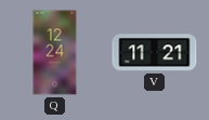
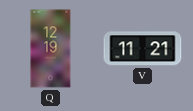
Q: 12:24 -> 12:19
